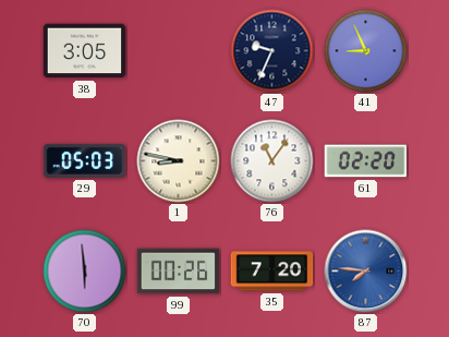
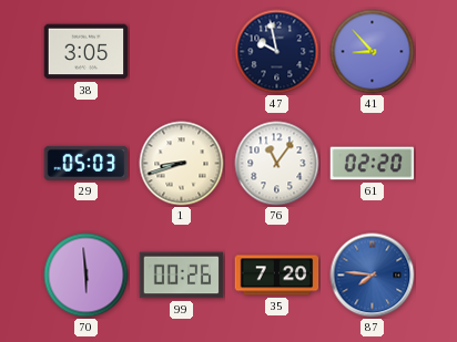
47: 9:34 -> 9:58
41: 8:56 -> 8:53
1: 8:47 -> 8:42
